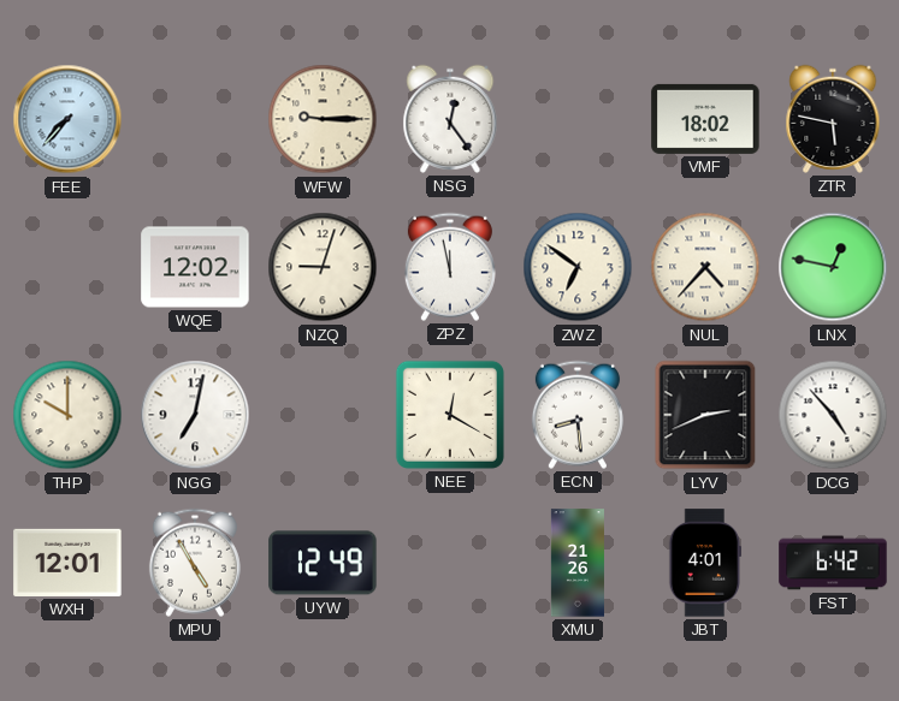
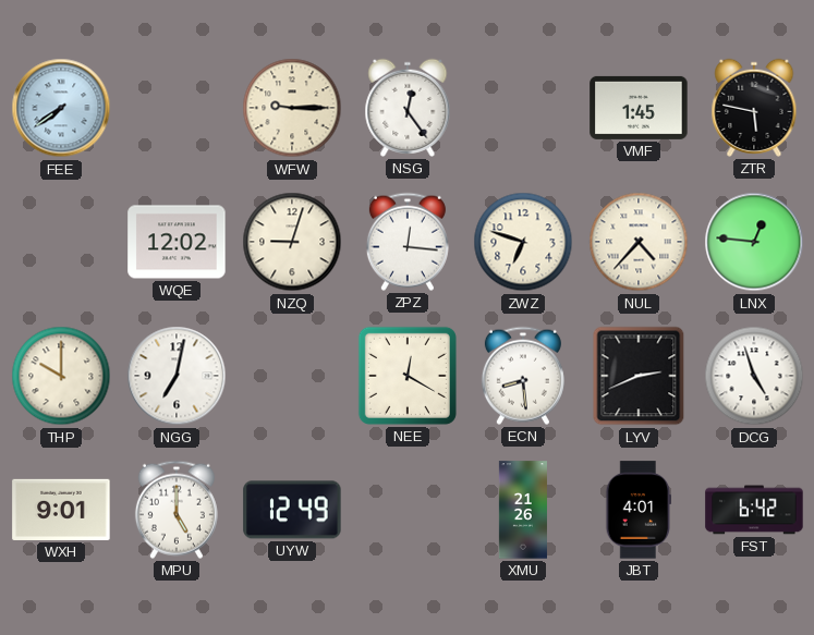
FEE: 7:37 -> 7:39
VMF: 18:02 -> 1:45
ZPZ: 11:58 -> 12:16
ZWZ: 6:51 -> 6:48
LNX: 12:47 -> 12:46
DCG: 4:53 -> 4:57
WXH: 12:01 -> 9:01
MPU: 4:55 -> 5:00
